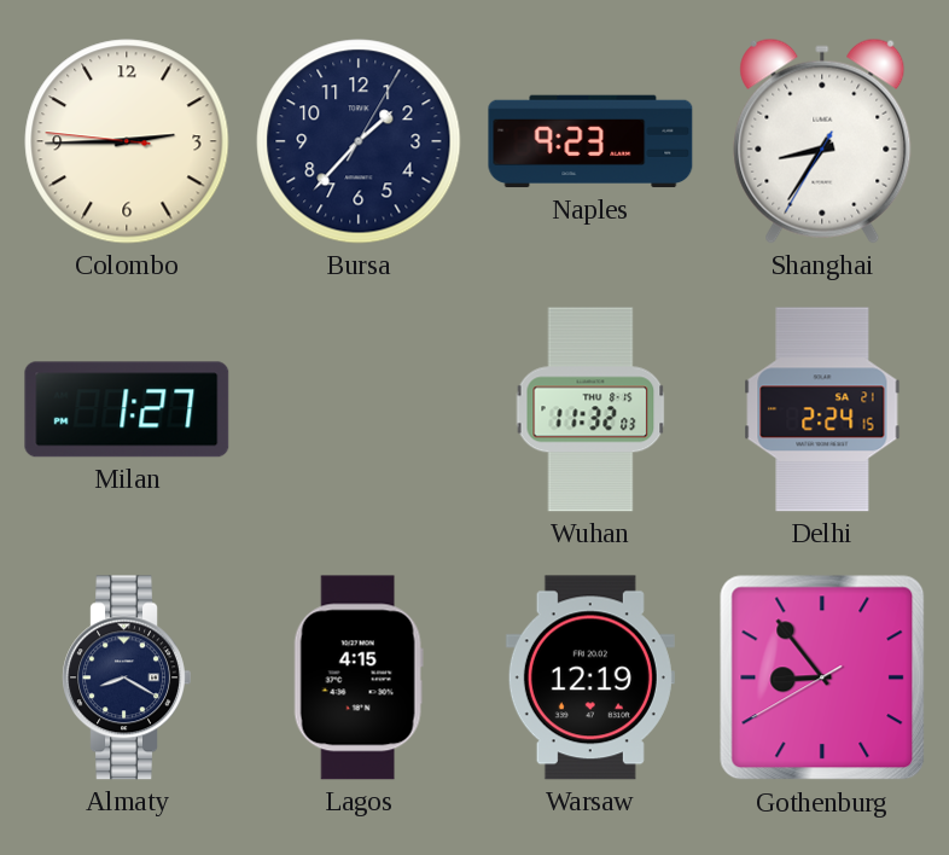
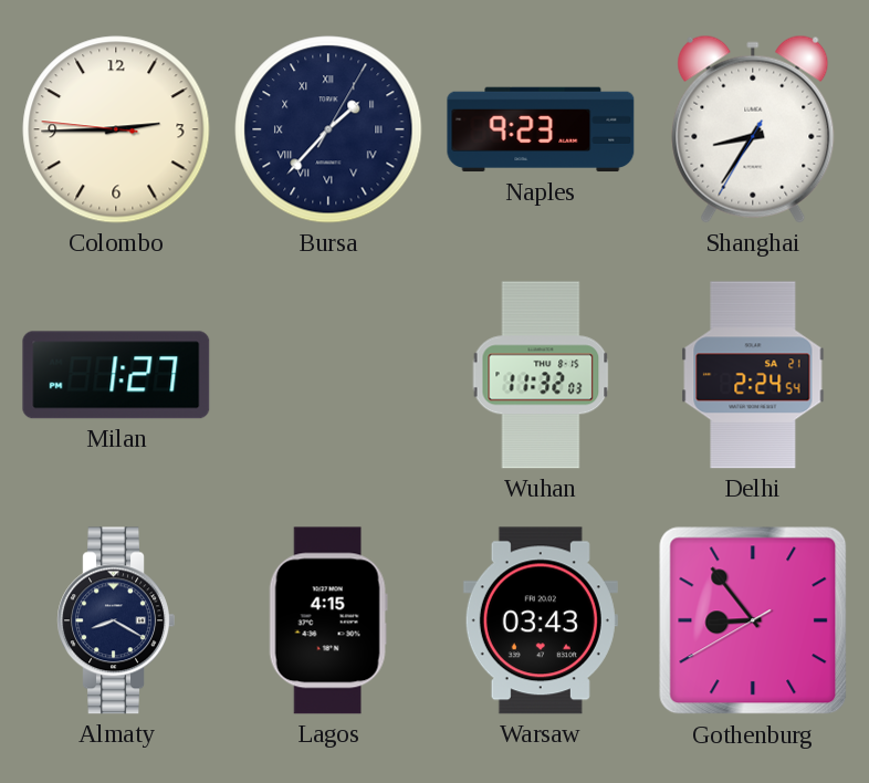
Bursa numerals: Arabic -> Roman
Delhi: 2:24:15 -> 2:24:54
Warsaw: 12:19 -> 03:43
